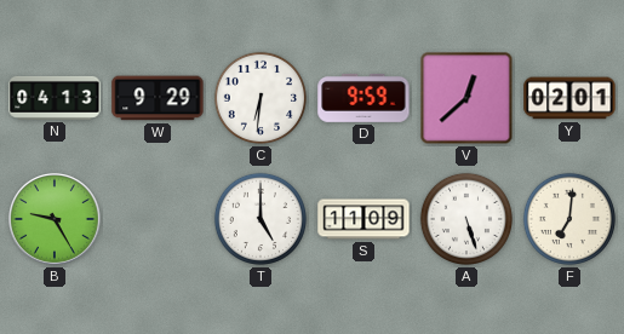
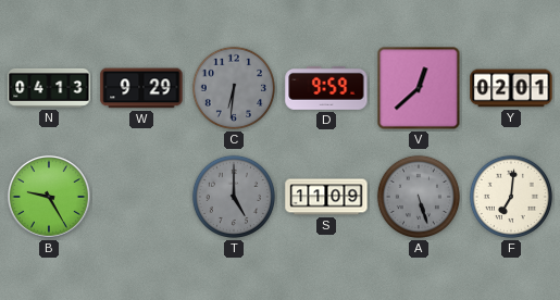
C dial: white -> grey
T dial: white -> grey
A dial: white -> grey
